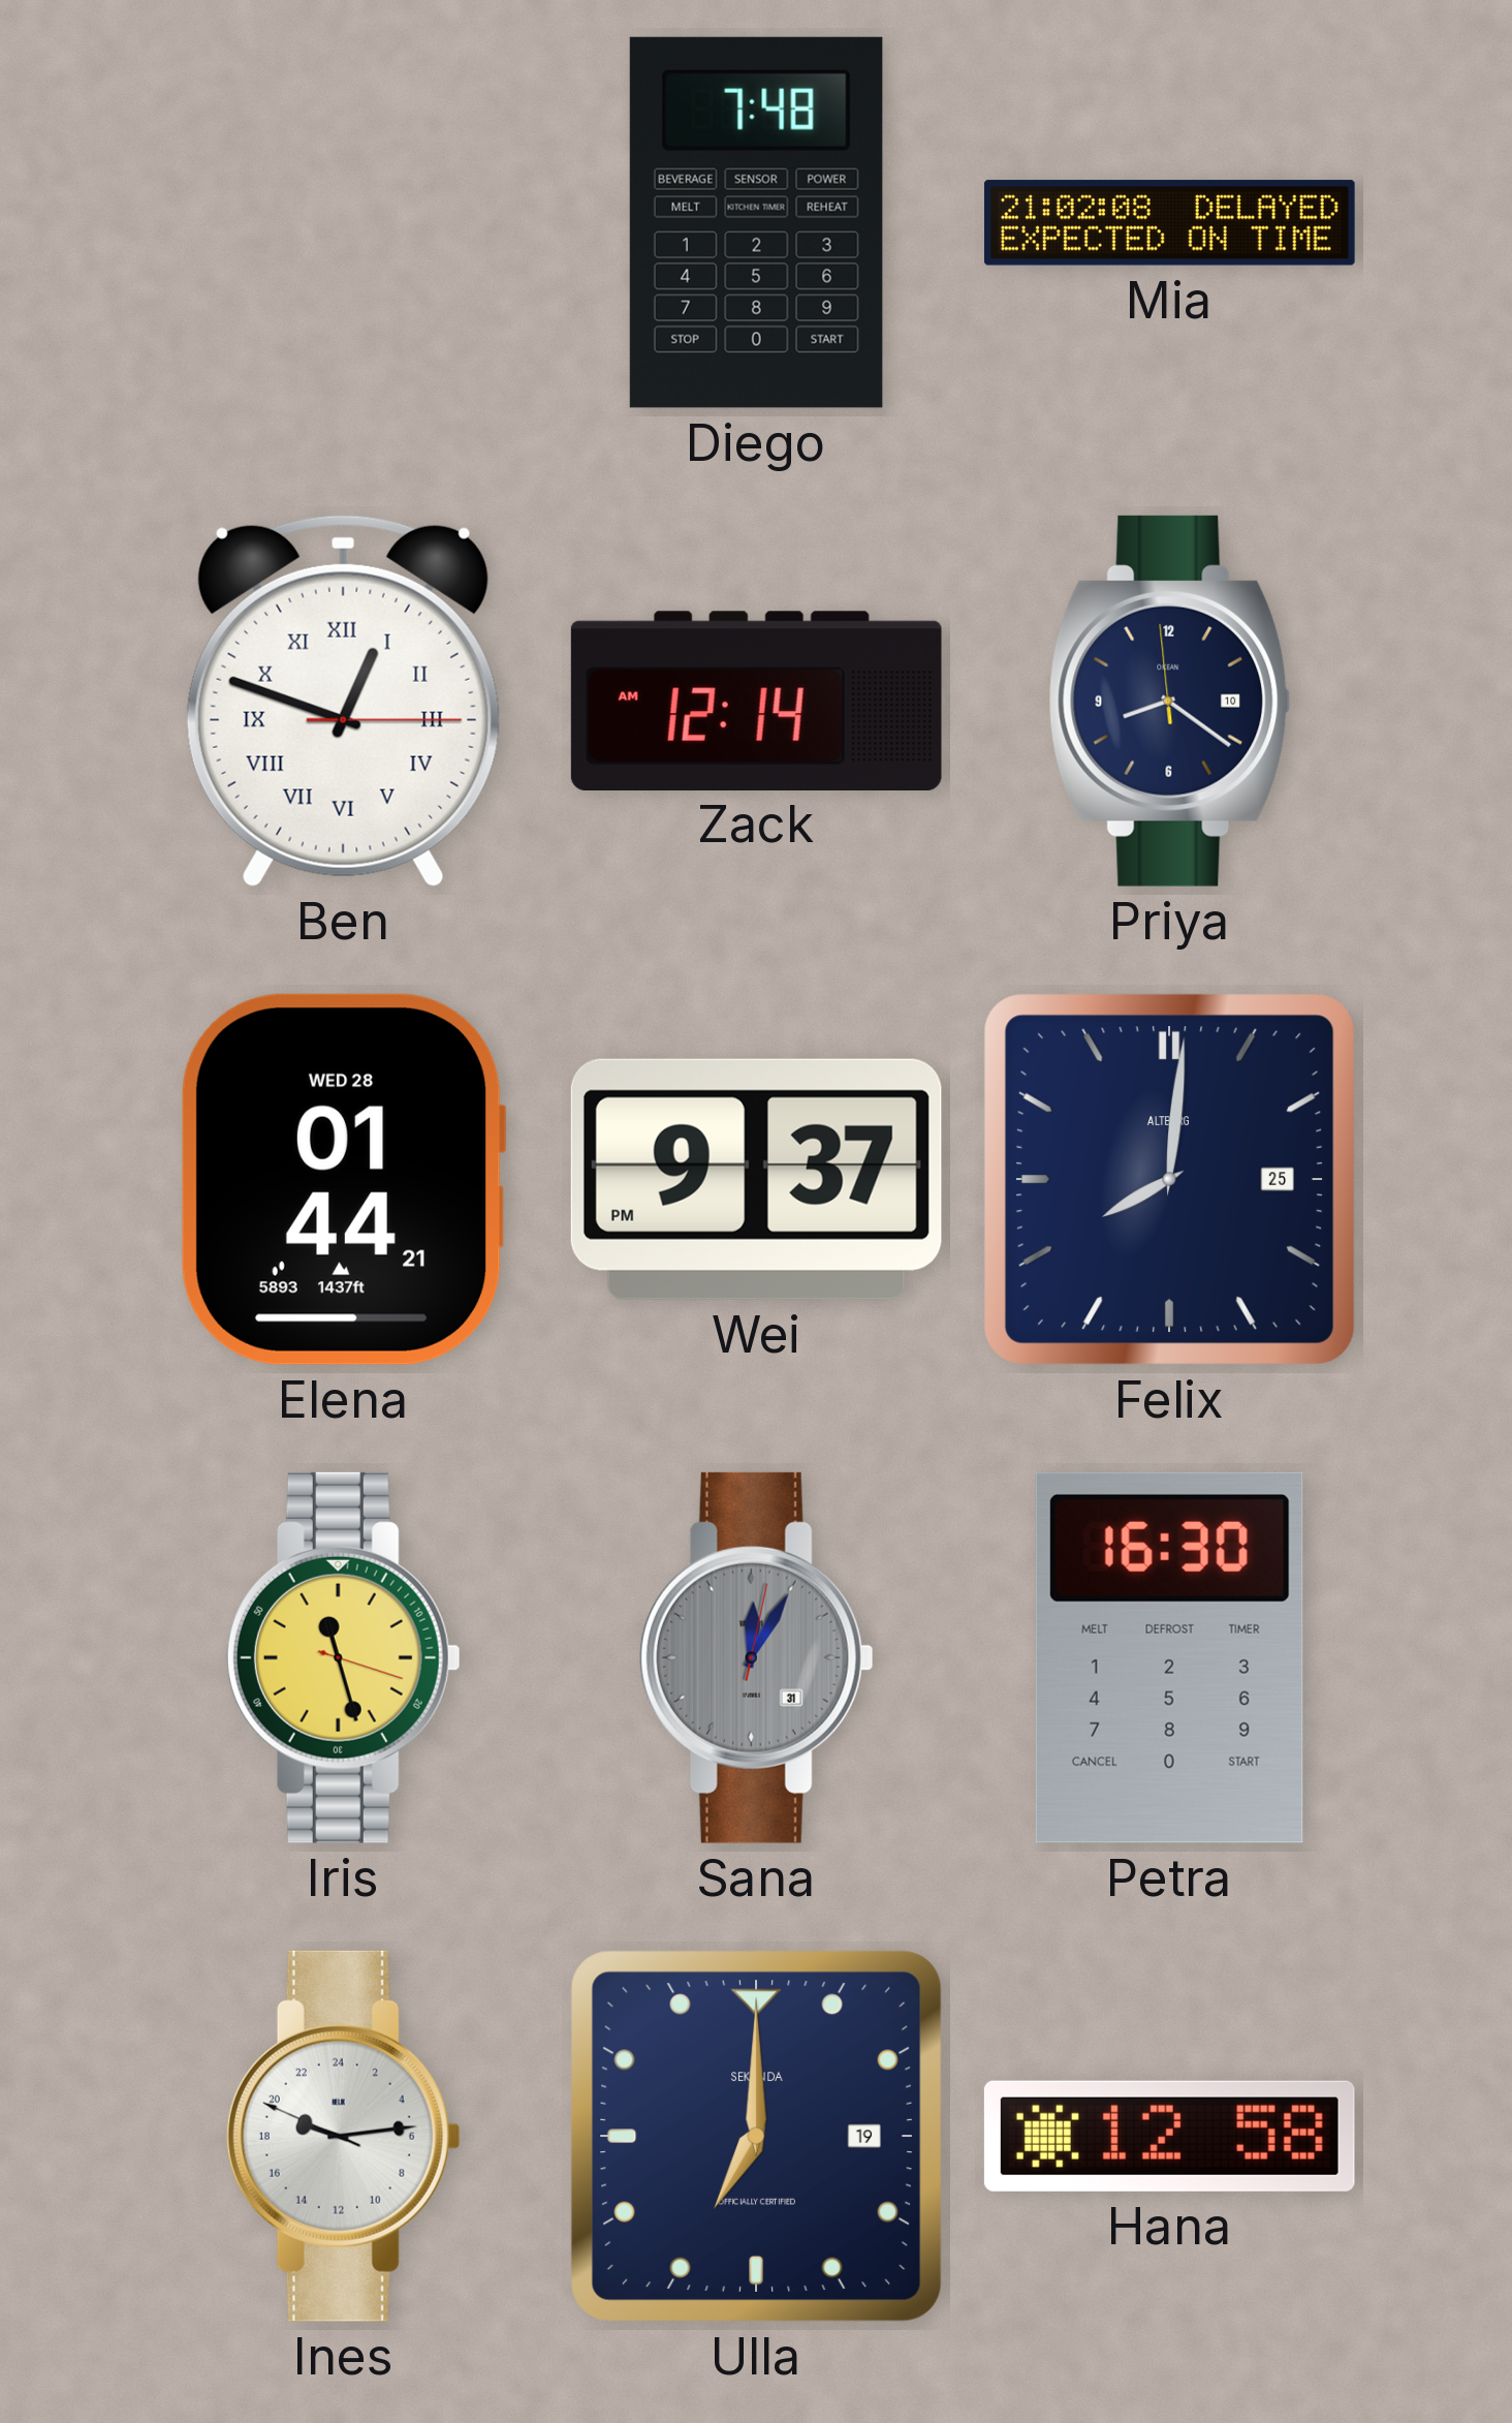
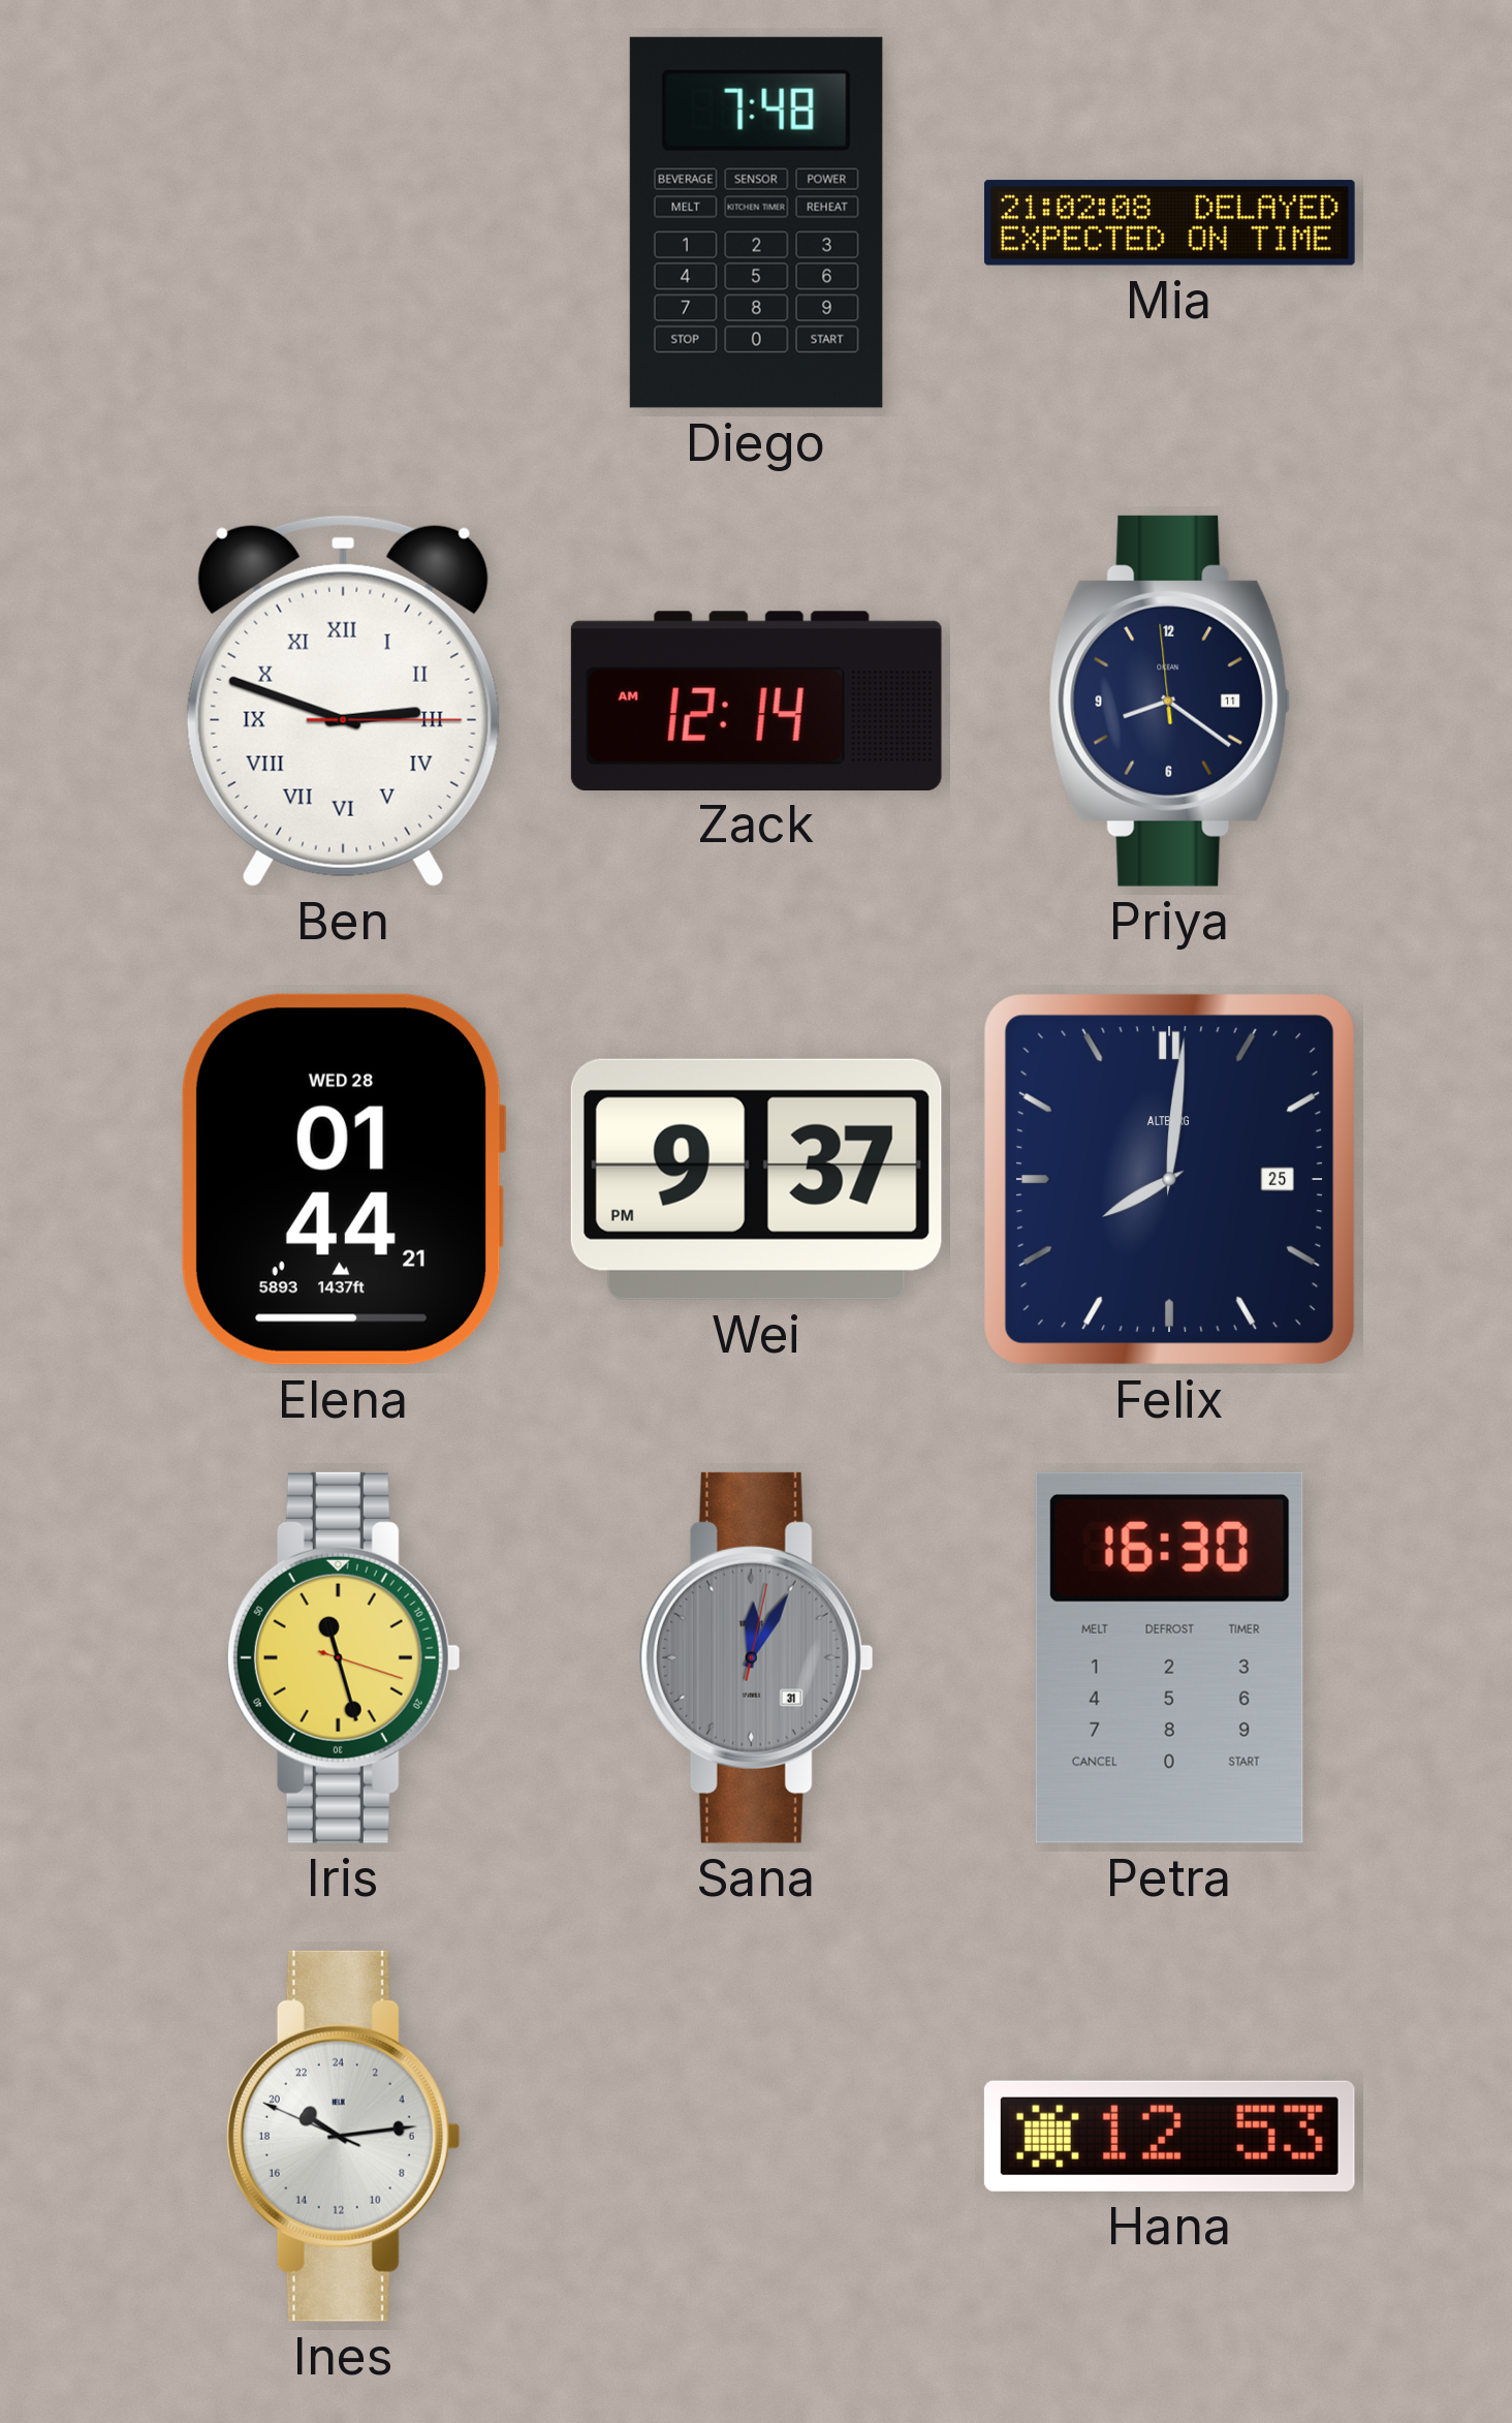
Ben: 12:48 -> 2:48
Priya date: 10 -> 11
Ines: 19:13 -> 20:13
Ulla: 7:00 -> none
Hana: 12:58 -> 12:53
